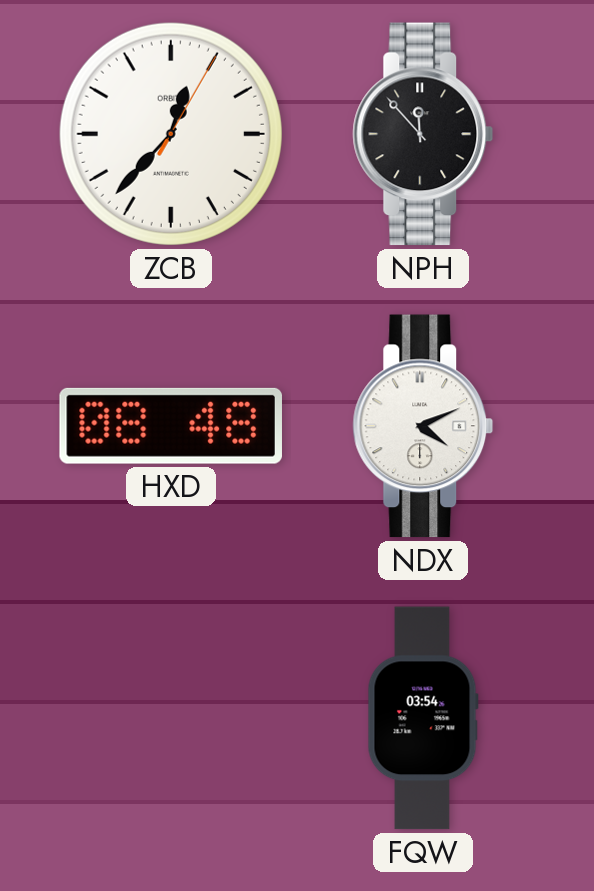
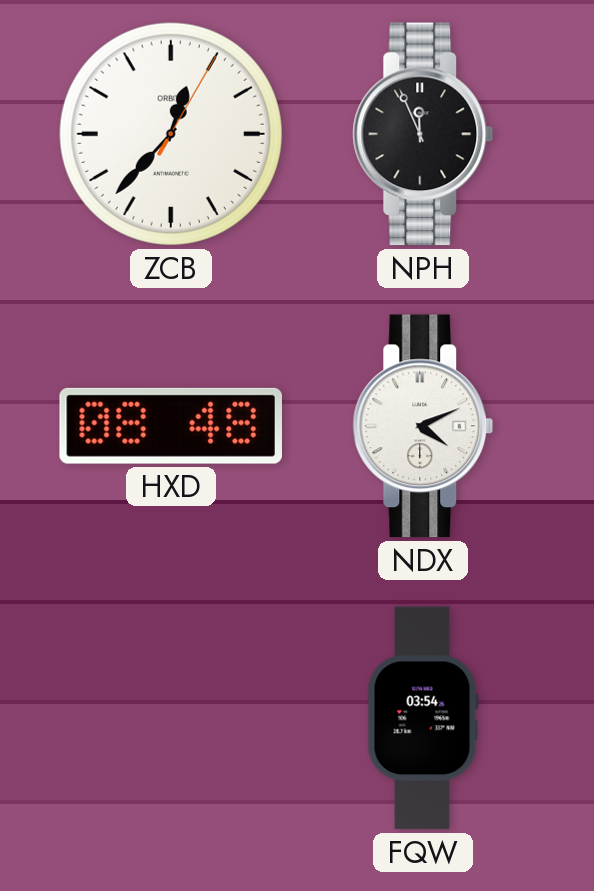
NPH: 11:53 -> 11:56
